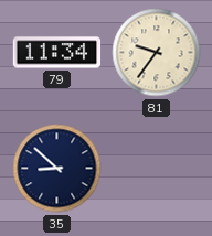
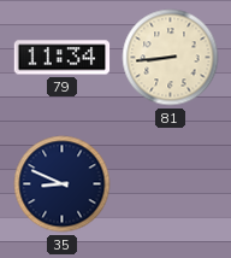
81: 9:36 -> 8:44
35: 8:52 -> 8:49
